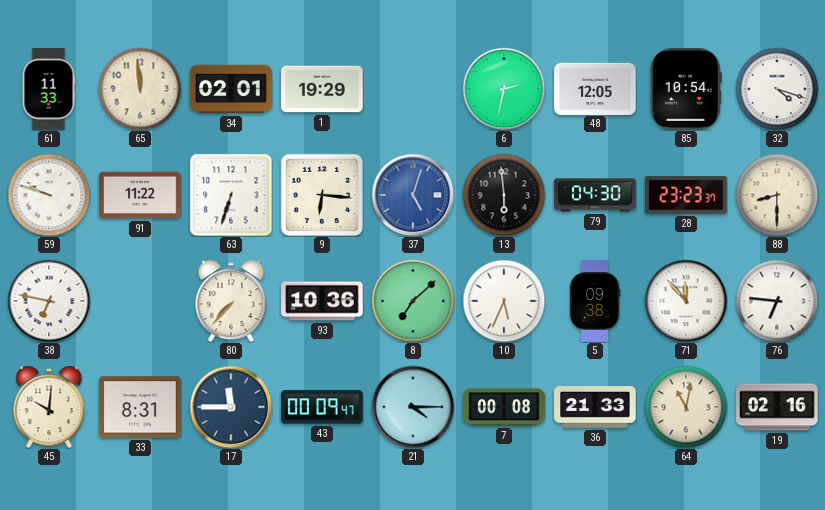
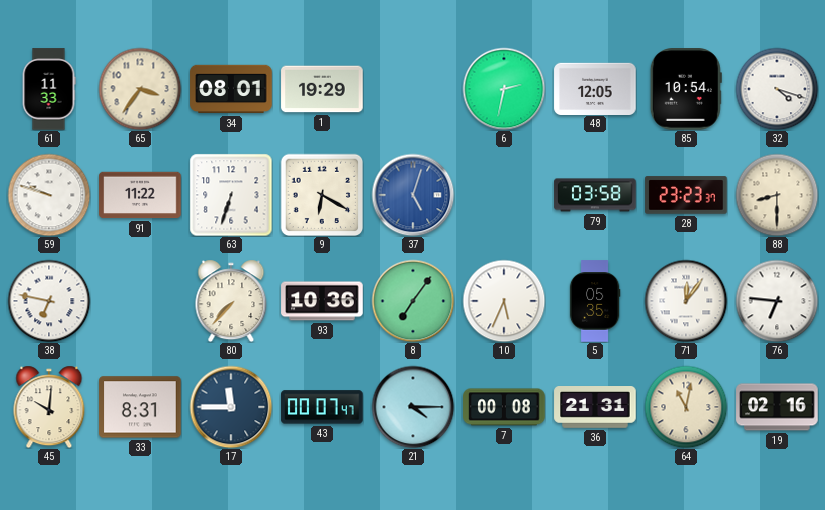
65: 11:59 -> 3:36
34: 02:01 -> 08:01
9: 6:16 -> 6:20
13: 5:59 -> none
79: 04:30 -> 03:58
8: 7:08 -> 7:06
5: 09:38 -> 05:35
71: 11:53 -> 12:06
43: 00:09 -> 00:07
36: 21:33 -> 21:31
